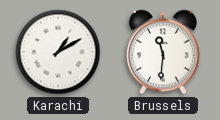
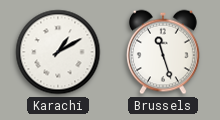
Brussels: 11:31 -> 11:27
